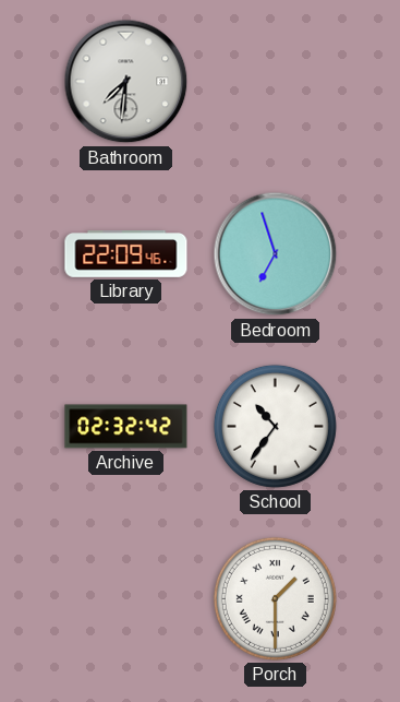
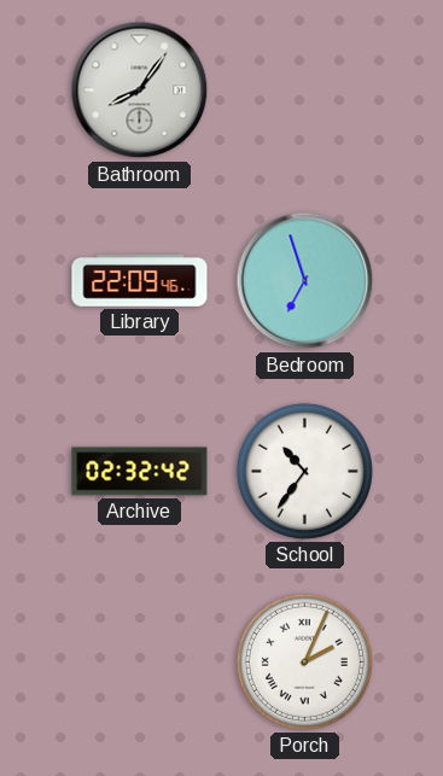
Bathroom: 7:31 -> 8:06
Porch: 1:30 -> 2:04
